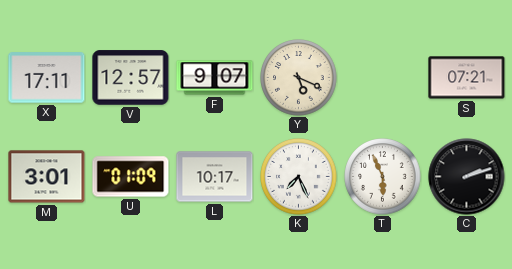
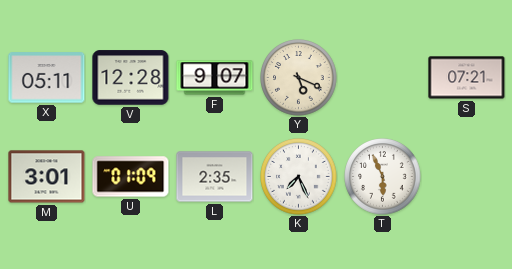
X: 17:11 -> 05:11
V: 12:57 -> 12:28
L: 10:17 -> 2:35
C: 2:12 -> none
